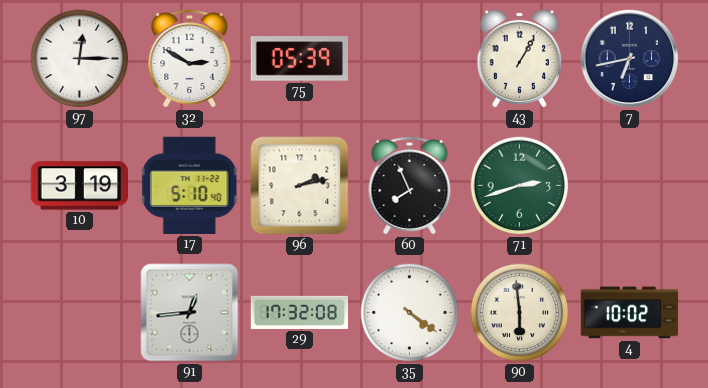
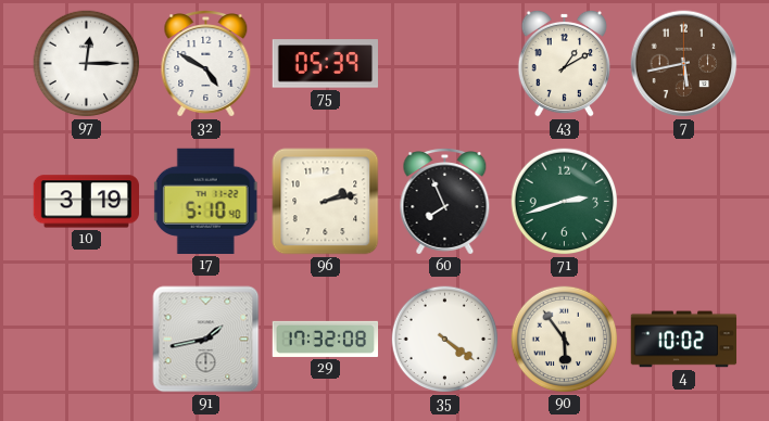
32: 2:50 -> 4:50
43: 1:05 -> 1:10
7: 6:43 -> 5:43
7 dial: navy -> brown
91: 12:44 -> 1:43
90: 5:59 -> 5:54
